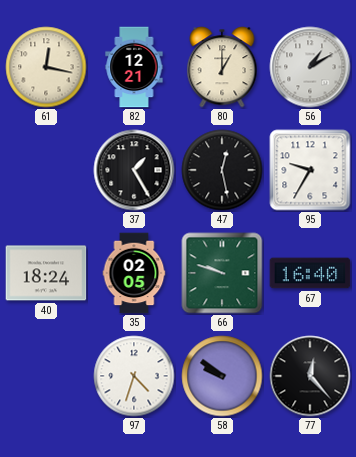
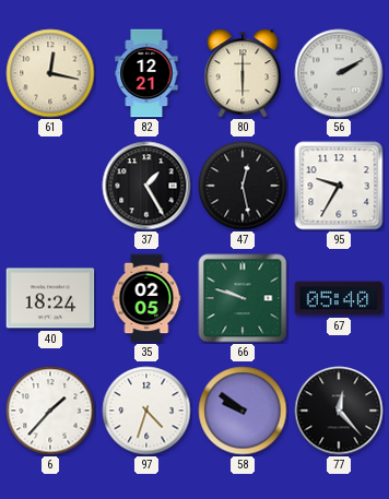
80: 1:00 -> 6:00
56: 1:10 -> 2:10
67: 16:40 -> 05:40
6: none -> 1:37
